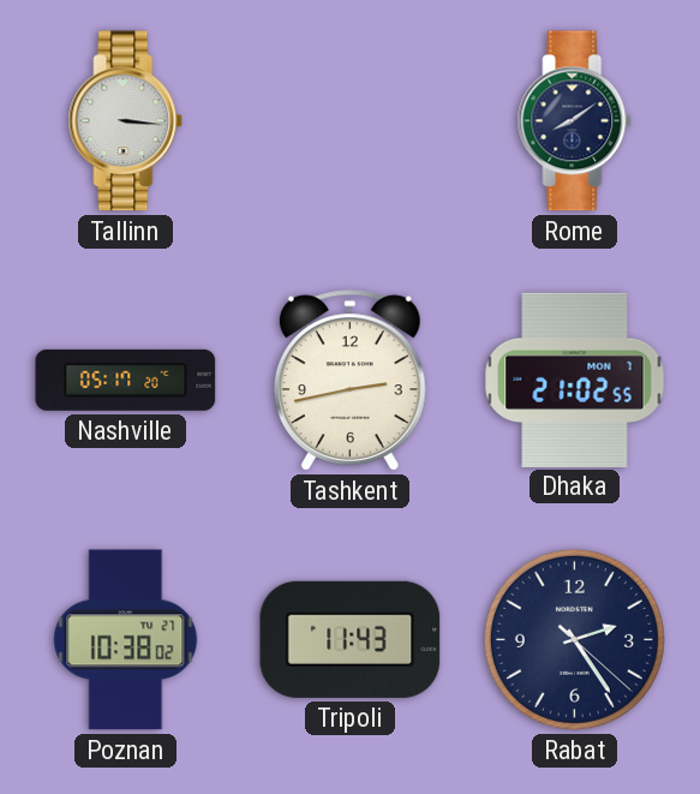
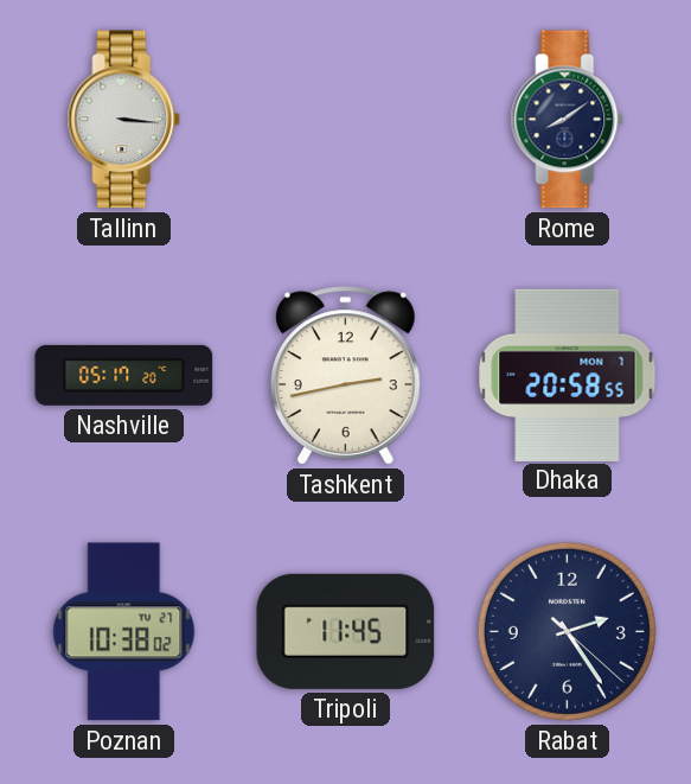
Dhaka: 21:02 -> 20:58
Tripoli: 11:43 -> 11:45
